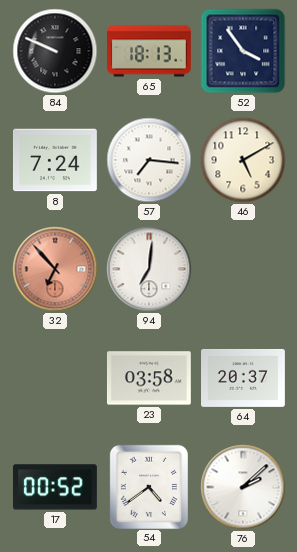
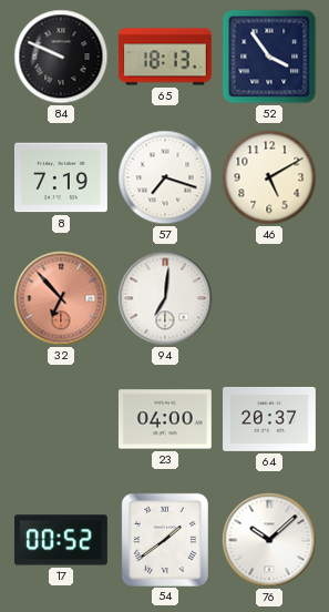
8: 7:24 -> 7:19
57: 7:16 -> 7:18
23: 03:58 -> 04:00
54: 4:39 -> 1:39
76: 2:08 -> 10:08
